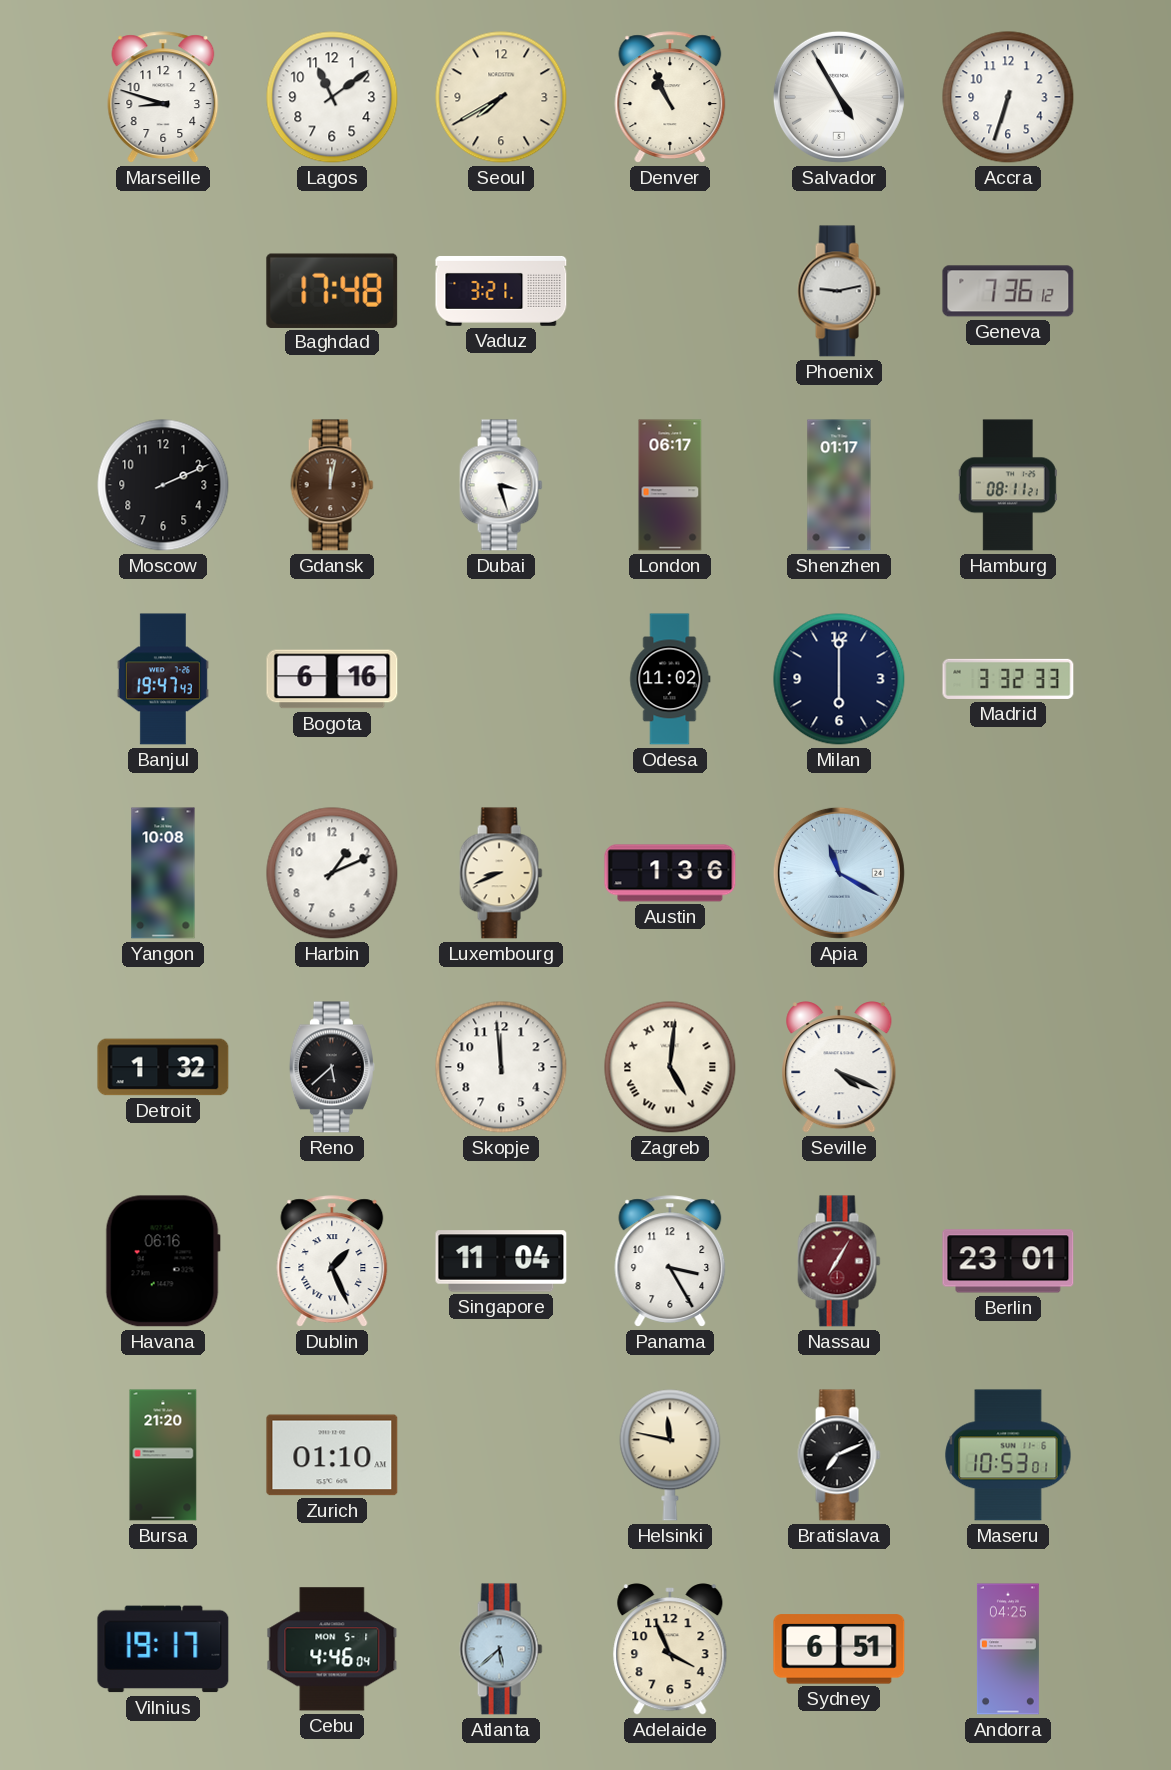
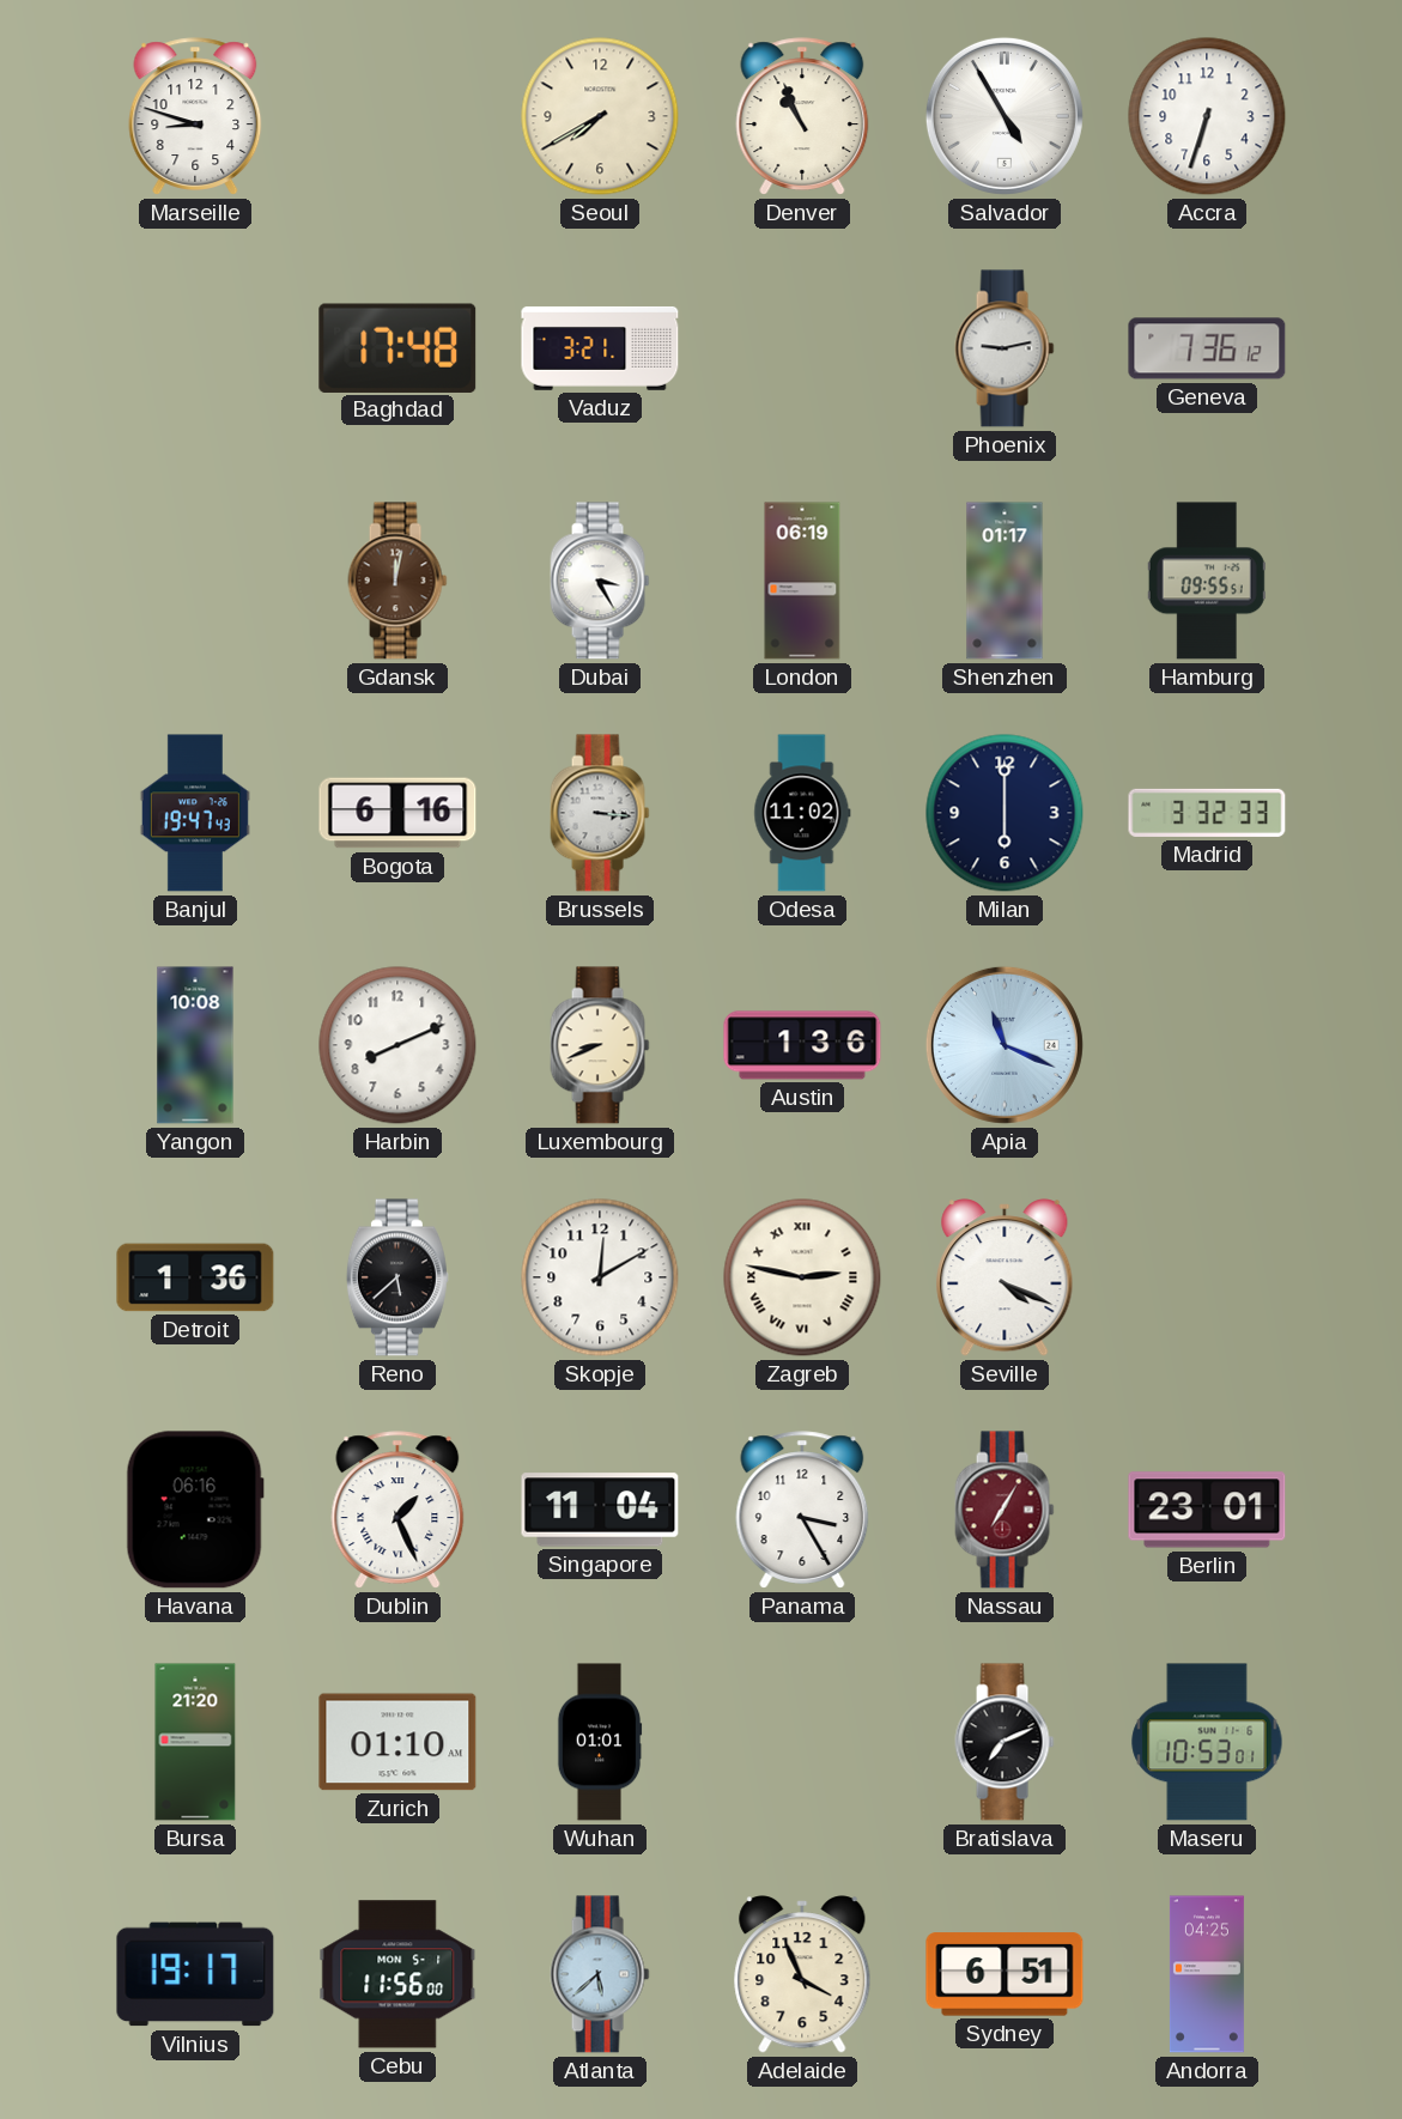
Lagos: 11:09 -> none
Moscow: 2:11 -> none
Dubai: 3:27 -> 3:25
London: 06:17 -> 06:19
Hamburg: 08:11 -> 09:55
Brussels: none -> 3:16
Harbin: 1:11 -> 8:11
Apia: 11:20 -> 11:19
Detroit: 1:32 -> 1:36
Skopje: 11:59 -> 12:10
Zagreb: 5:01 -> 2:47
Wuhan: none -> 01:01
Helsinki: 11:47 -> none
Cebu: 4:46 -> 11:56
